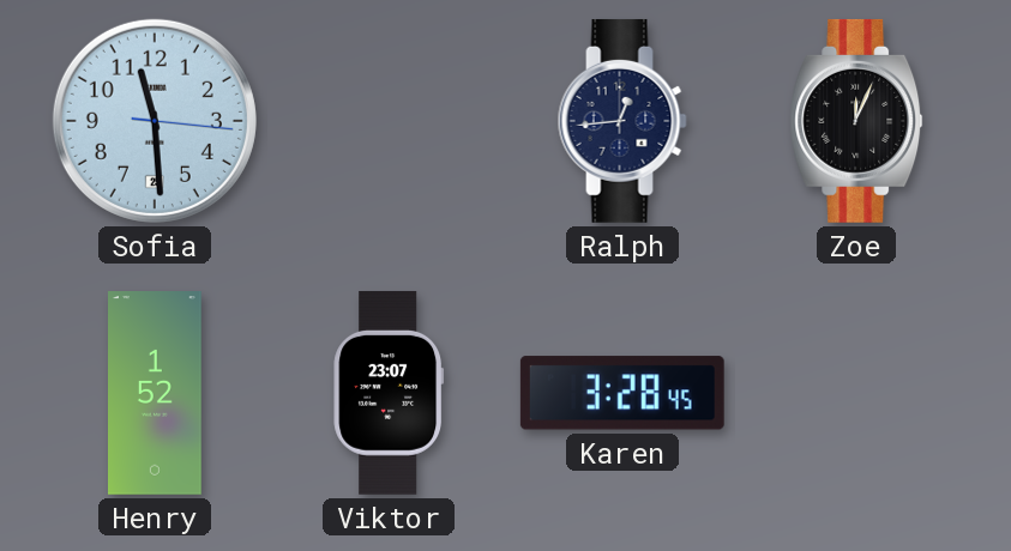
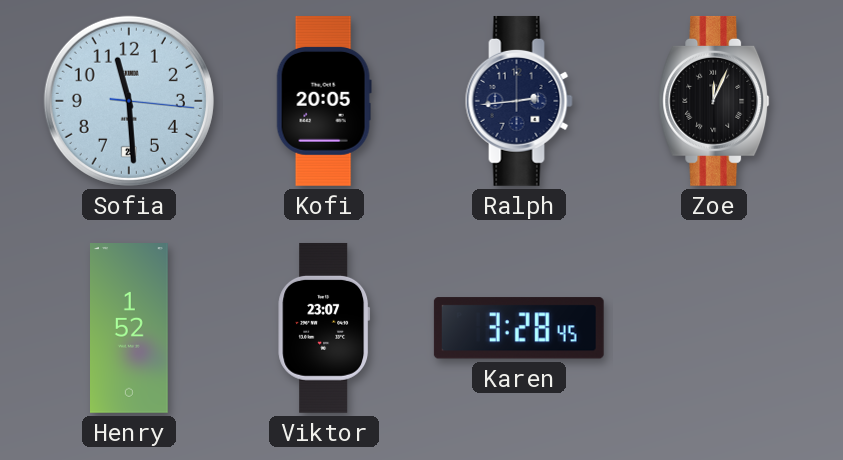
Kofi: none -> 20:05
Ralph: 12:44 -> 2:44
